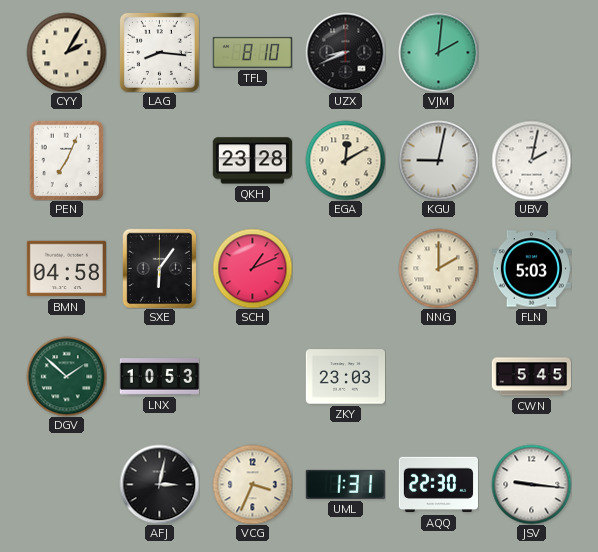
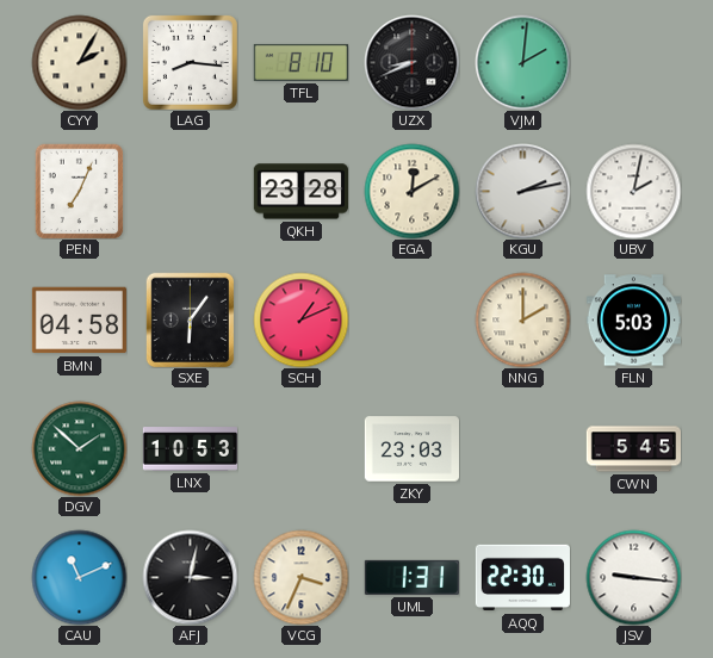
KGU: 9:02 -> 2:13
CAU: none -> 11:11
